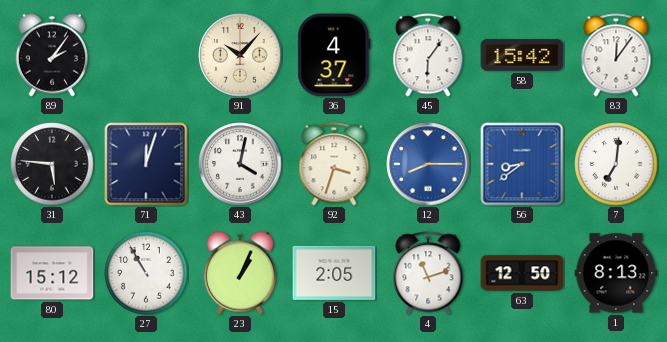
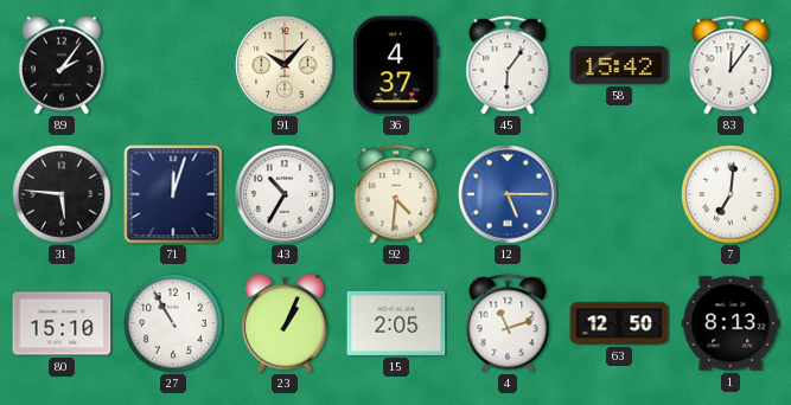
43: 4:02 -> 10:35
92: 3:33 -> 4:31
12: 8:15 -> 5:15
56: 8:39 -> none
80: 15:12 -> 15:10
